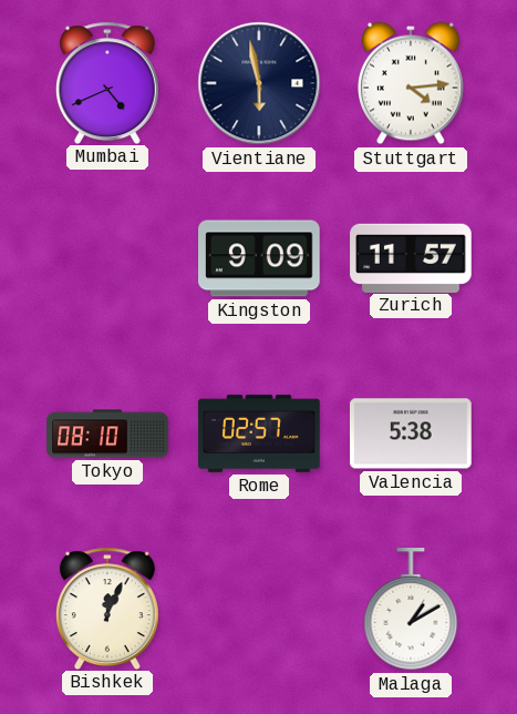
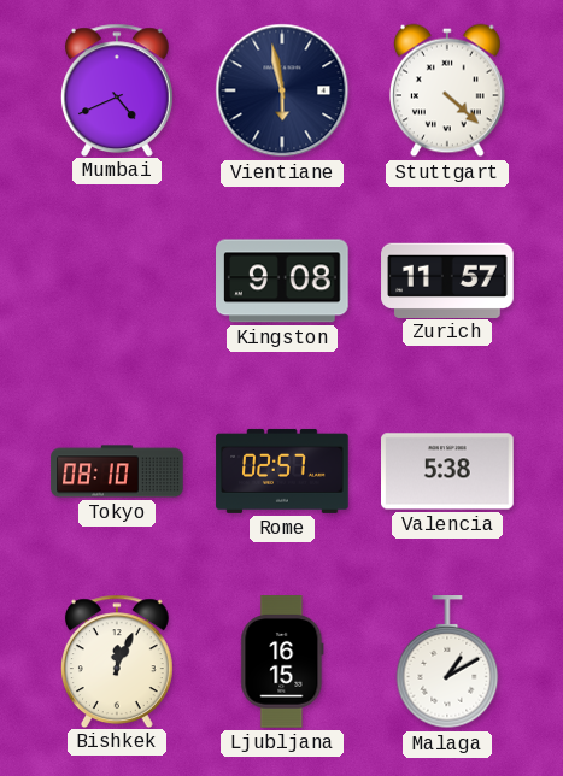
Stuttgart: 4:14 -> 4:22
Kingston: 9:09 -> 9:08
Ljubljana: none -> 16:15
